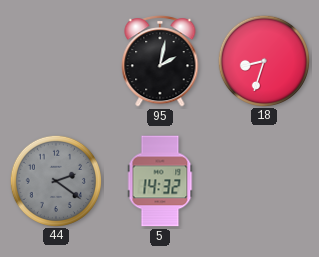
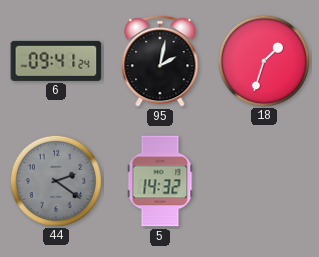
6: none -> 09:41
18: 8:33 -> 1:33
